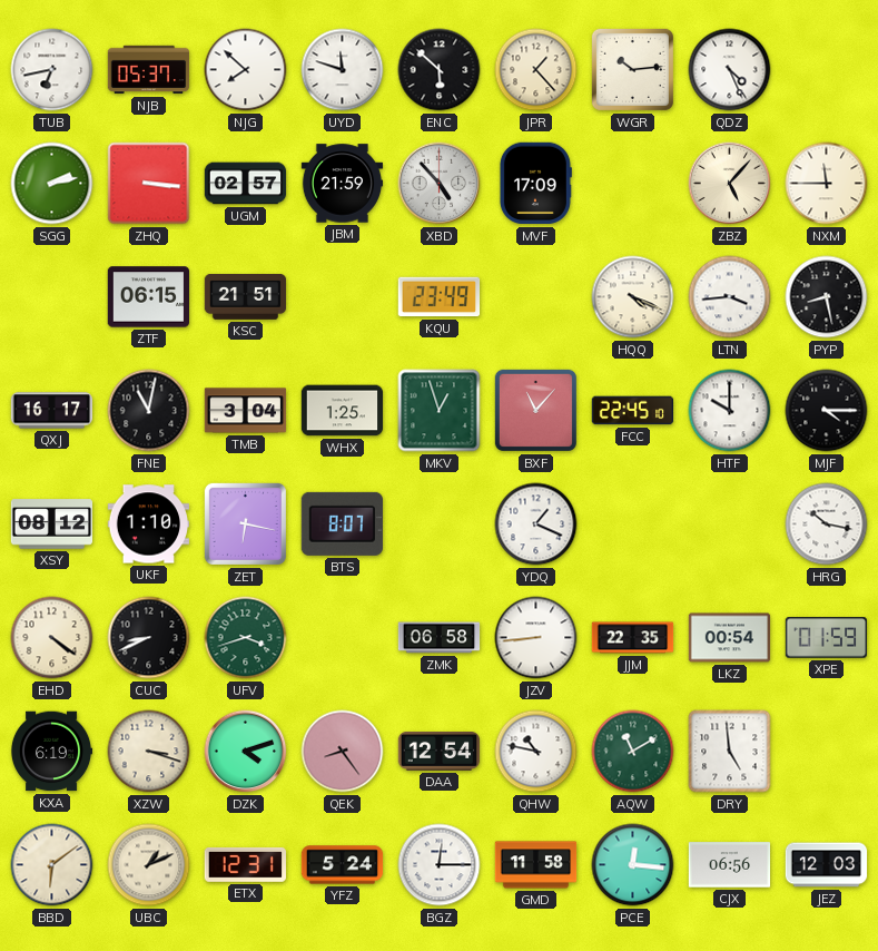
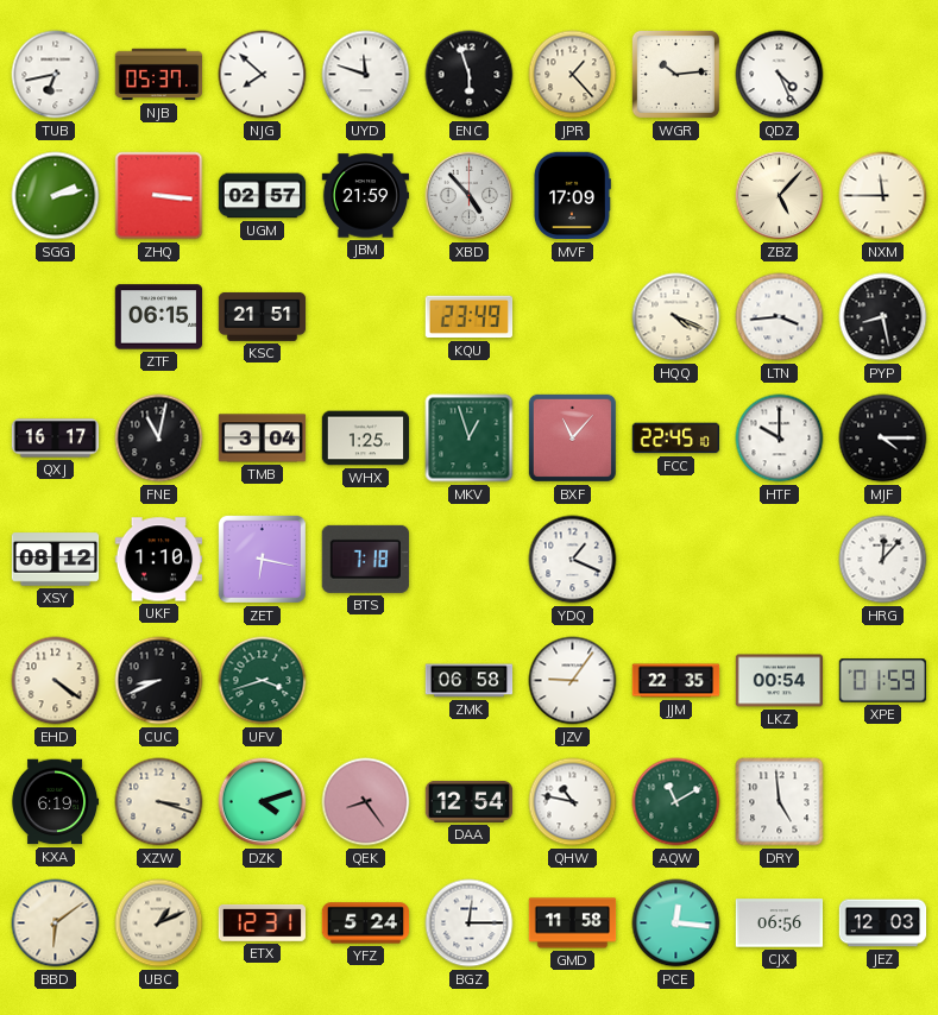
ENC: 5:52 -> 5:57
BTS: 8:07 -> 7:18
HRG: 10:17 -> 12:07
JZV: 8:44 -> 9:06
